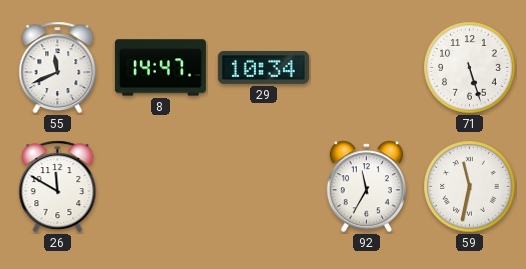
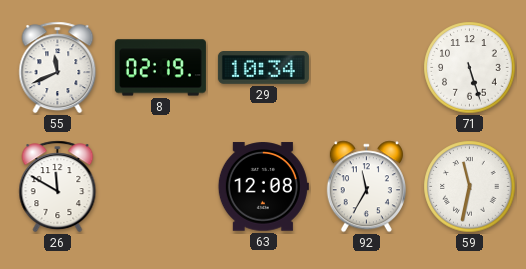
8: 14:47 -> 02:19
63: none -> 12:08
